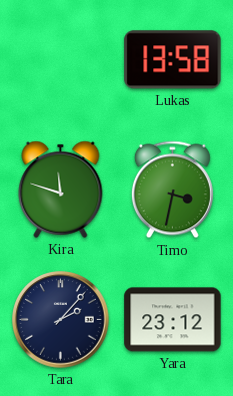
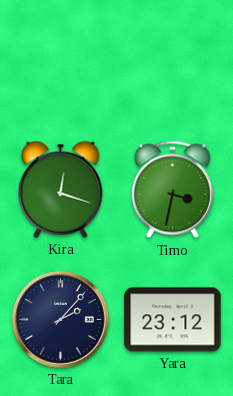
Lukas: 13:58 -> none
Kira: 11:48 -> 12:18
